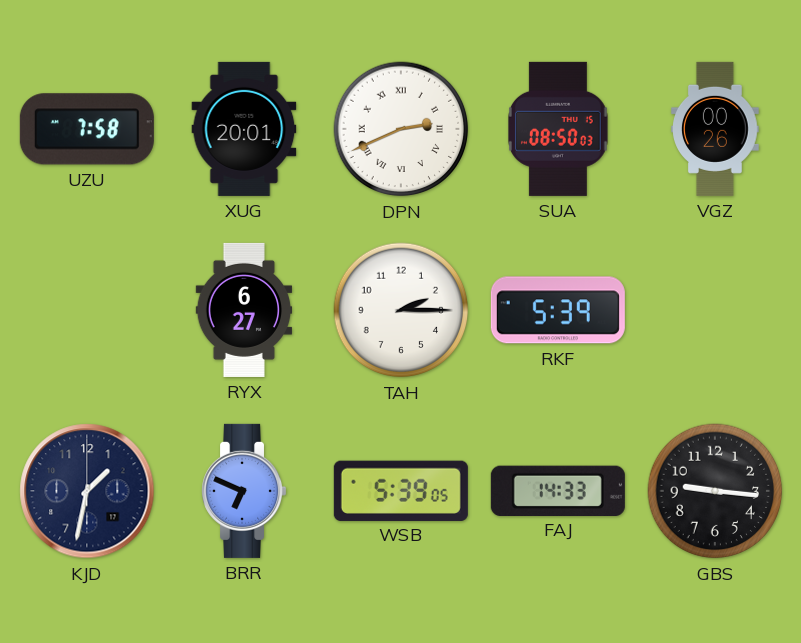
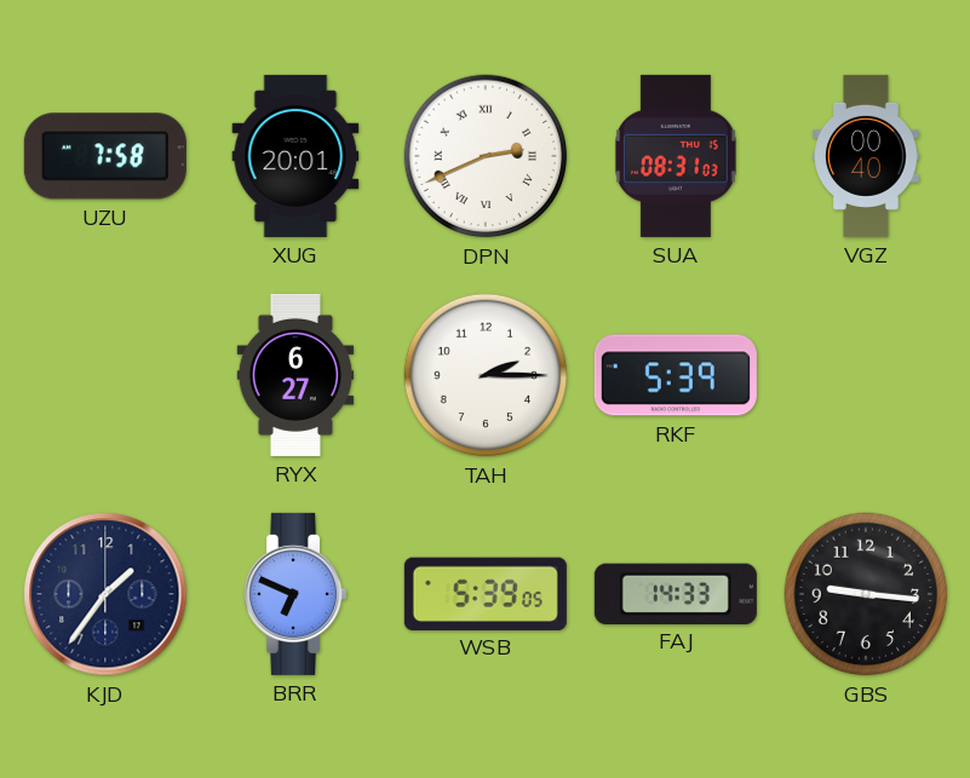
SUA: 08:50 -> 08:31
VGZ: 00:26 -> 00:40
KJD: 1:32 -> 1:36
